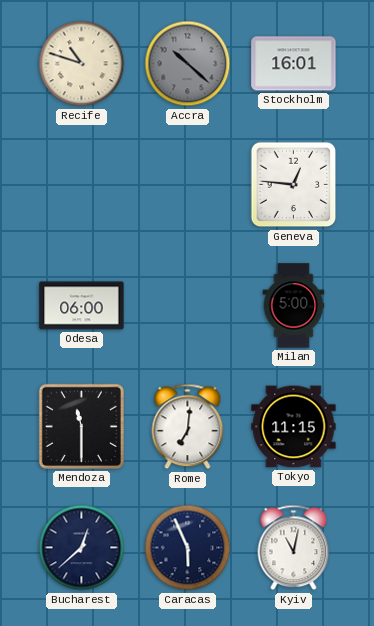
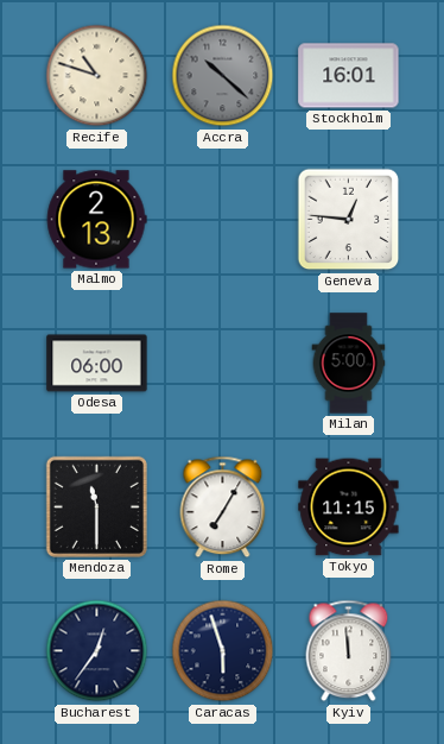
Malmo: none -> 2:13
Rome: 7:01 -> 7:05
Bucharest: 12:38 -> 12:36
Caracas: 5:56 -> 5:57
Kyiv: 11:02 -> 11:59
